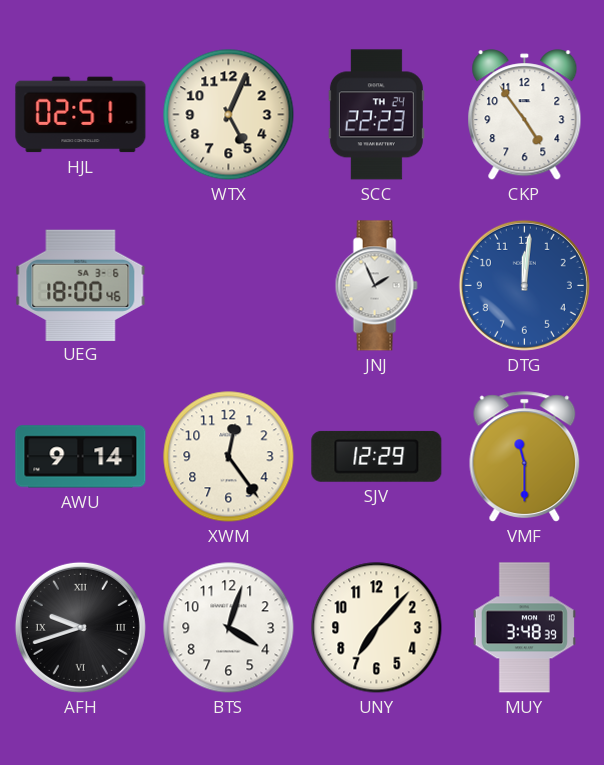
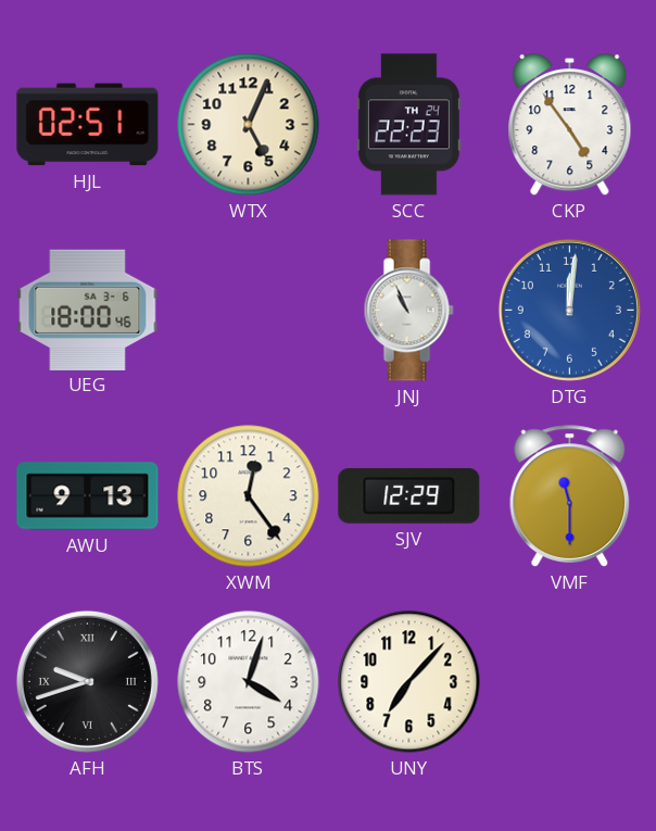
JNJ: 1:56 -> 10:56
AWU: 9:14 -> 9:13
MUY: 3:48 -> none
